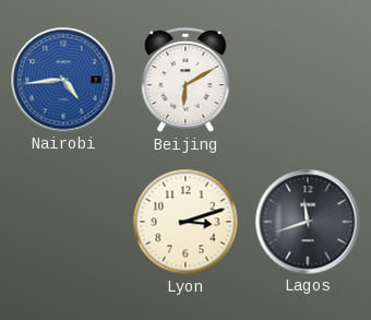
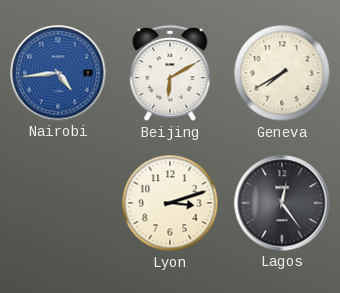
Geneva: none -> 7:40
Lagos: 11:42 -> 12:24
